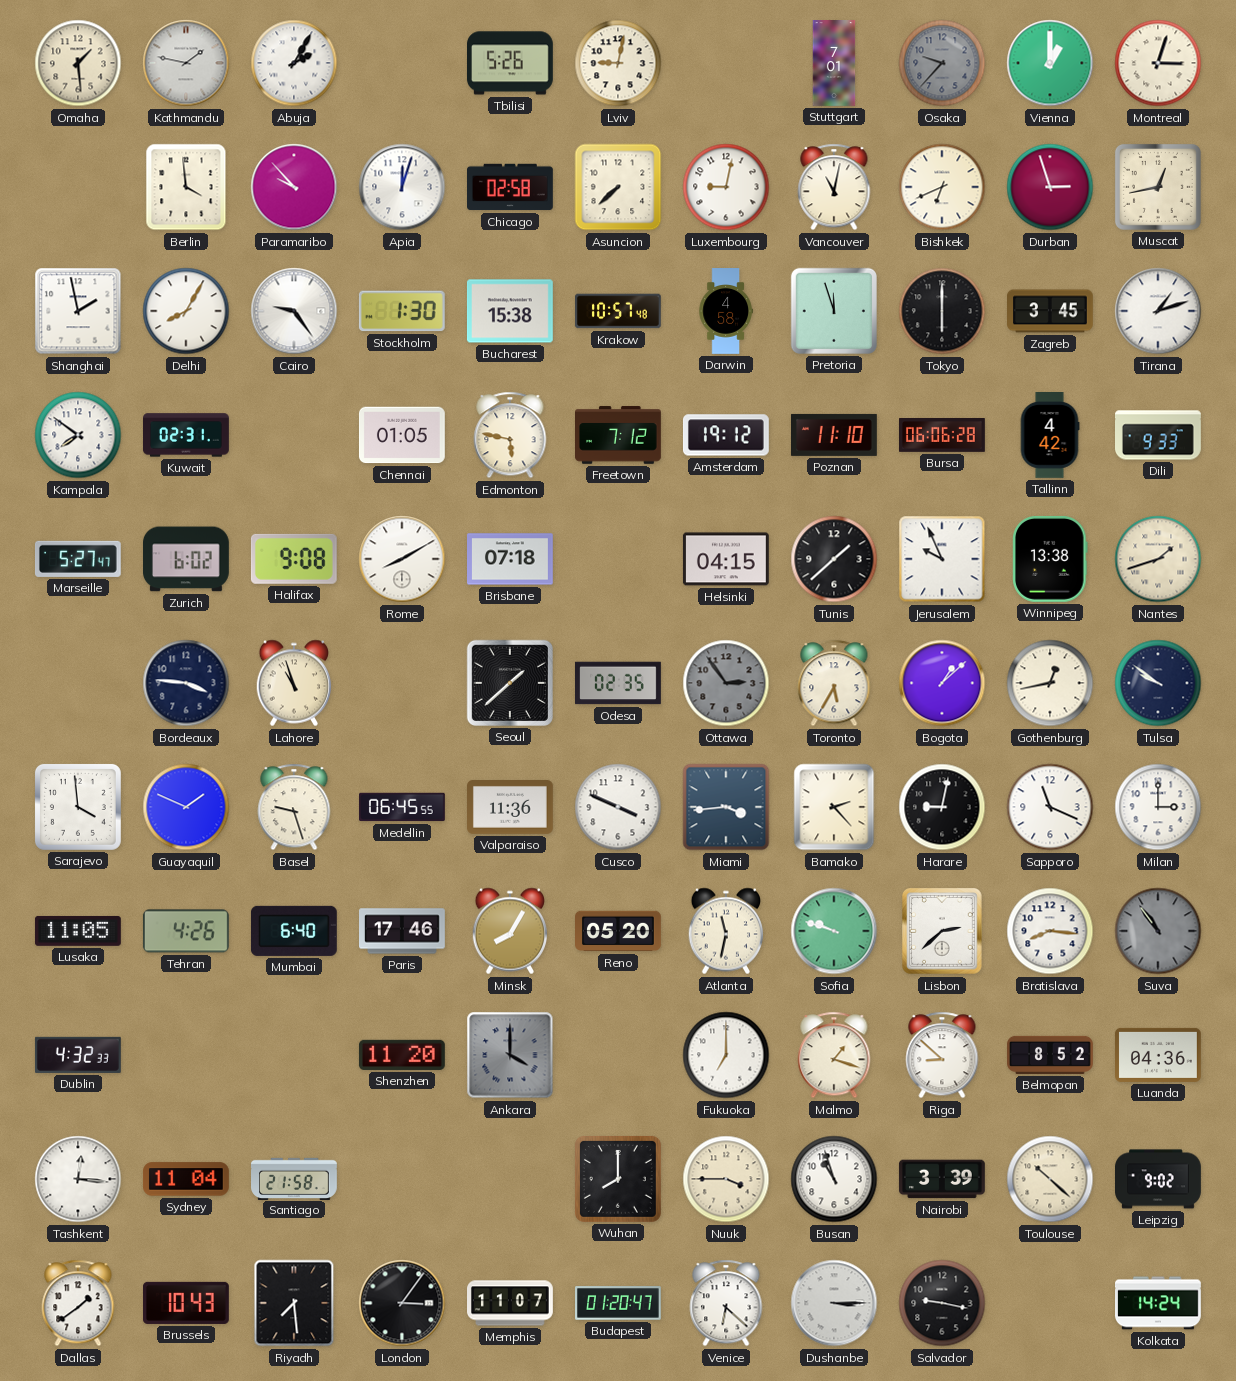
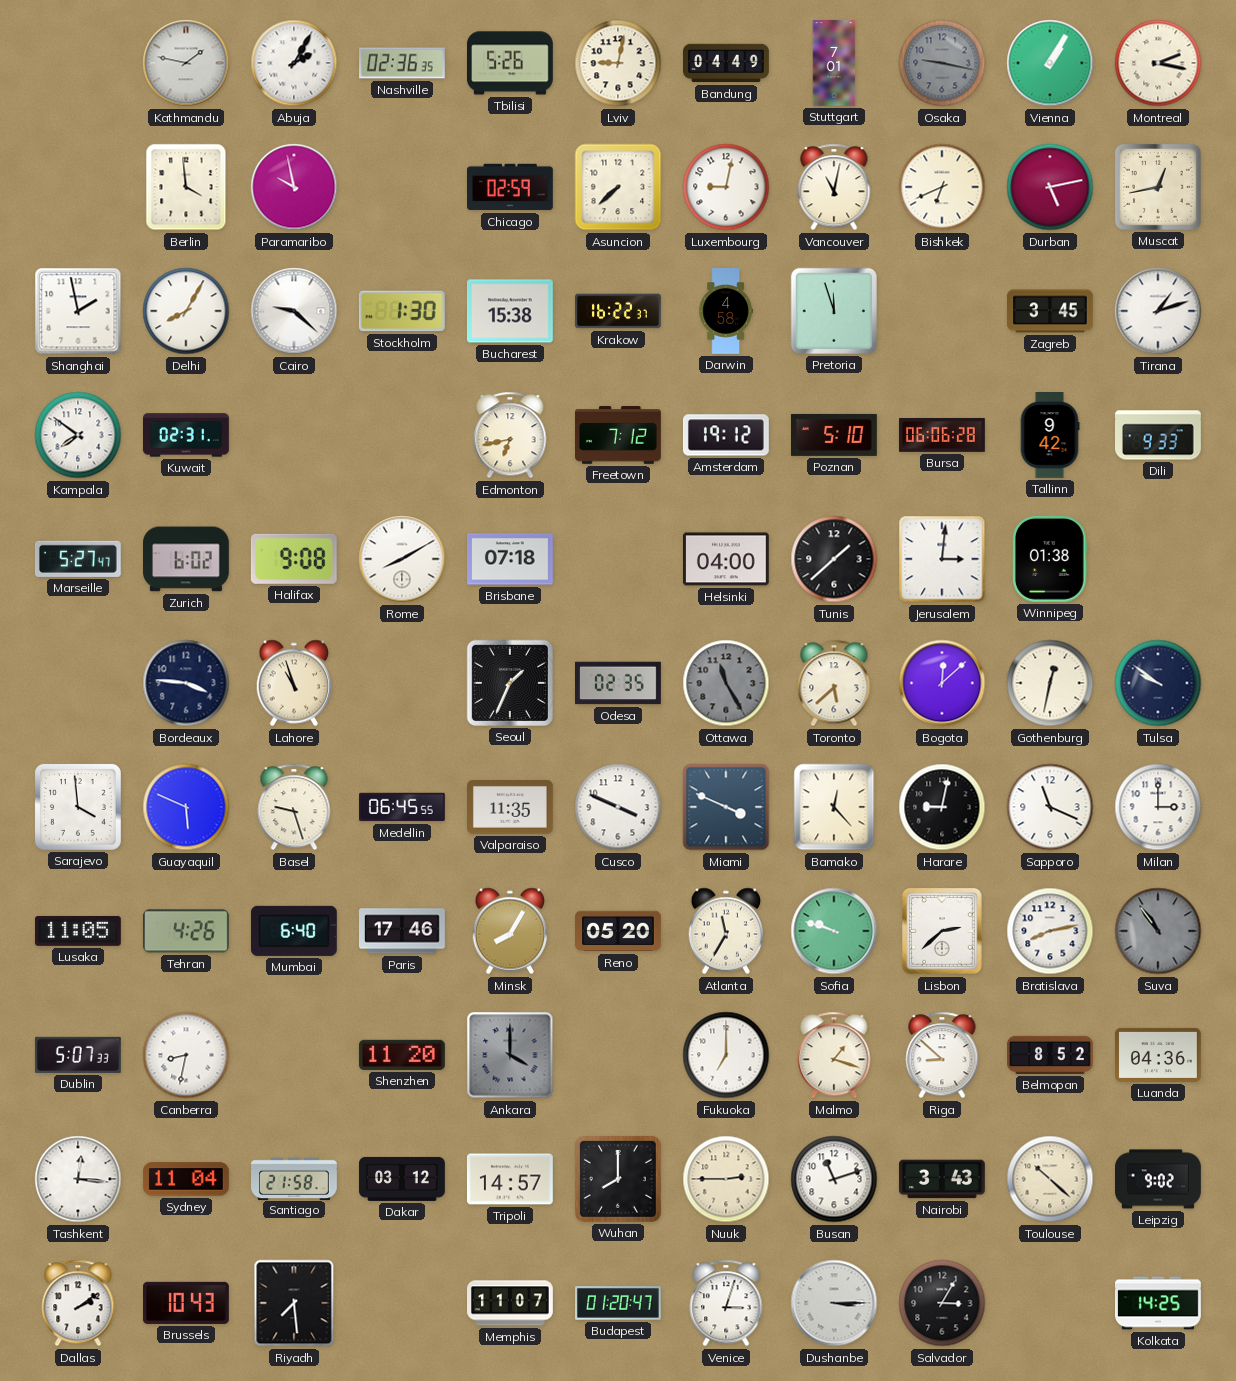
Omaha: 1:29 -> none
Nashville: none -> 02:36
Bandung: none -> 04:49
Osaka: 9:37 -> 9:17
Vienna: 1:00 -> 1:05
Montreal: 3:03 -> 2:17
Paramaribo: 9:53 -> 9:58
Apia: 12:03 -> none
Chicago: 02:58 -> 02:59
Durban: 2:57 -> 5:13
Cairo: 9:24 -> 9:22
Krakow: 10:57 -> 16:22
Tokyo: 6:00 -> none
Chennai: 01:05 -> none
Edmonton: 5:47 -> 6:43
Poznan: 11:10 -> 5:10
Tallinn: 4:42 -> 9:42
Helsinki: 04:15 -> 04:00
Jerusalem: 9:56 -> 3:01
Winnipeg: 13:38 -> 01:38
Nantes: 1:42 -> none
Seoul: 1:38 -> 1:34
Ottawa: 2:54 -> 11:25
Toronto: 5:35 -> 5:38
Bogota: 1:08 -> 12:08
Gothenburg: 12:43 -> 12:32
Guayaquil: 1:49 -> 5:49
Valparaiso: 11:36 -> 11:35
Miami: 3:44 -> 3:49
Bamako: 2:23 -> 12:23
Atlanta: 11:32 -> 11:35
Bratislava: 8:16 -> 8:13
Dublin: 4:32 -> 5:07
Canberra: none -> 8:32
Dakar: none -> 03:12
Tripoli: none -> 14:57
Nuuk: 3:45 -> 2:45
Busan: 10:57 -> 11:12
Nairobi: 3:39 -> 3:43
Dallas: 1:39 -> 2:09
London: 3:06 -> none
Venice: 6:22 -> 3:03
Salvador: 9:17 -> 3:05
Kolkata: 14:24 -> 14:25
